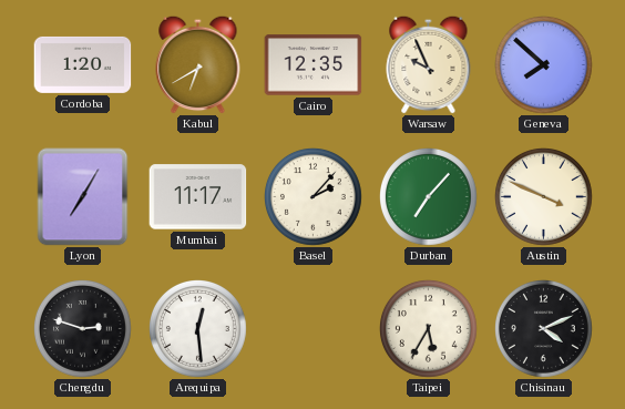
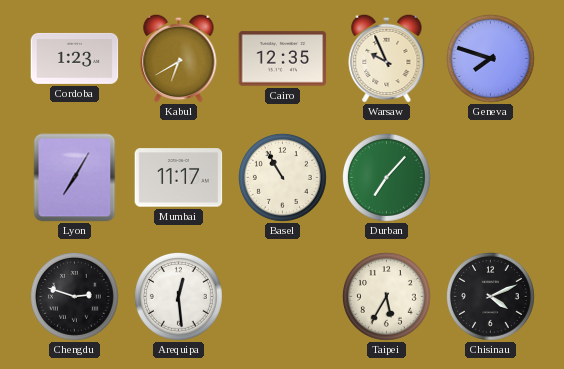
Cordoba: 1:20 -> 1:23
Geneva: 7:52 -> 7:48
Basel: 2:07 -> 10:55
Austin: 3:49 -> none
